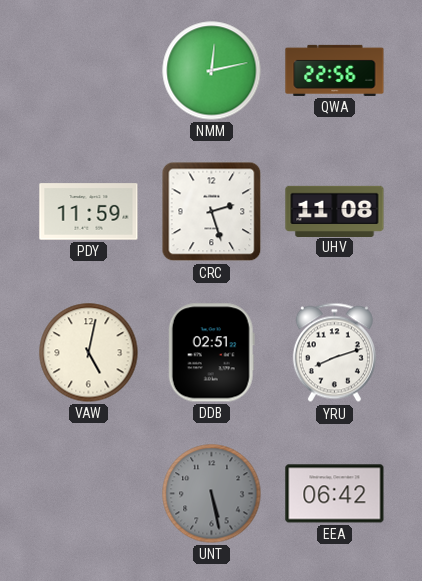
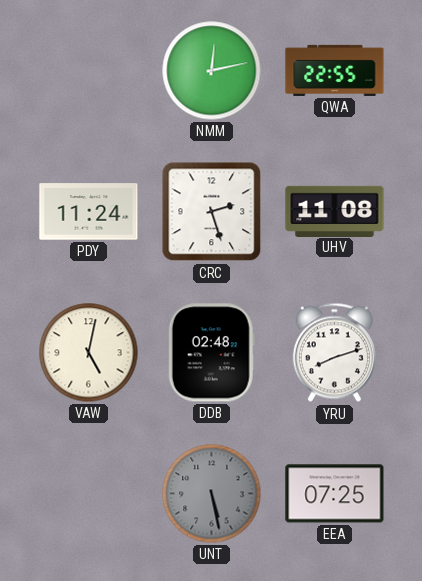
QWA: 22:56 -> 22:55
PDY: 11:59 -> 11:24
DDB: 02:51 -> 02:48
EEA: 06:42 -> 07:25
